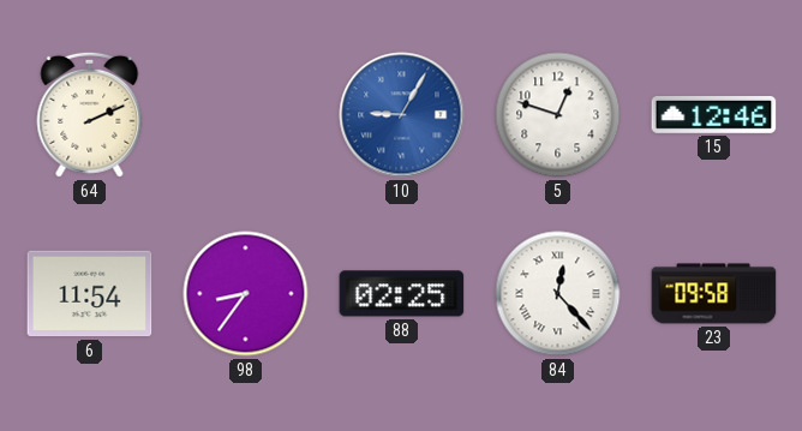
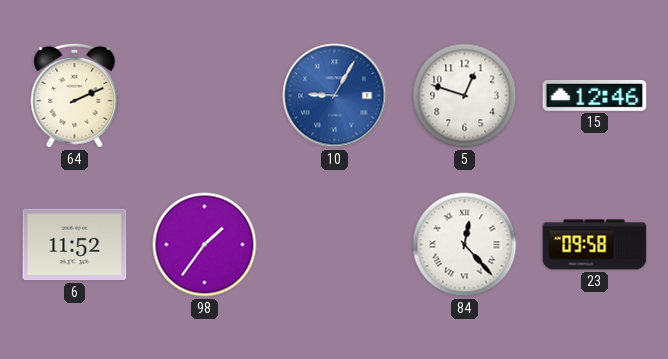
6: 11:54 -> 11:52
98: 8:36 -> 1:36
88: 02:25 -> none
